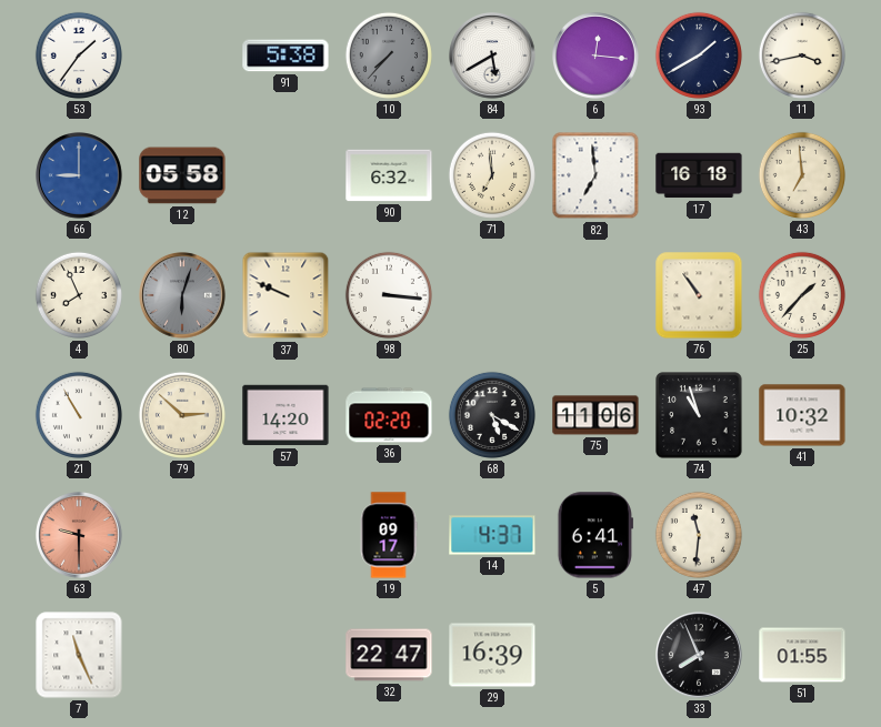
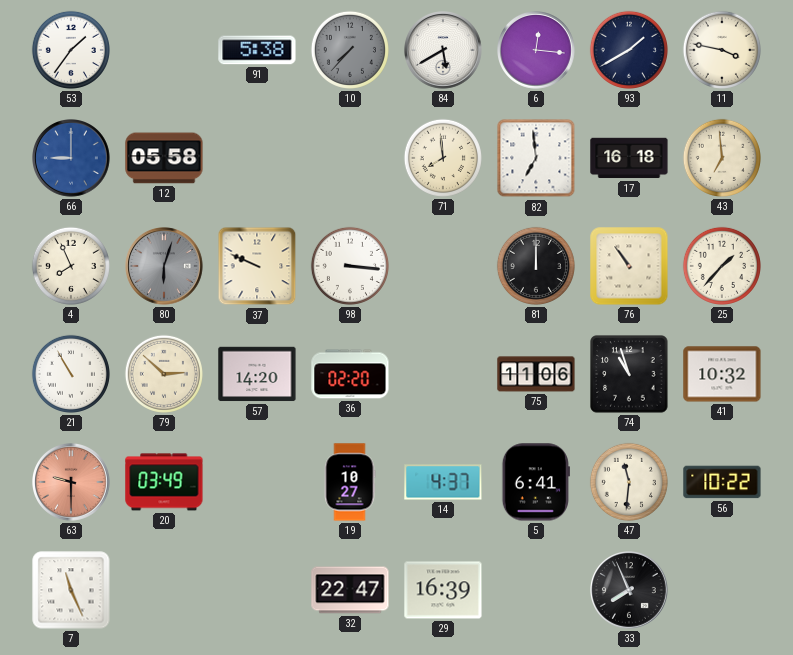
11: 3:43 -> 3:47
90: 6:32 -> none
71: 6:59 -> 7:59
81: none -> 12:00
68: 5:20 -> none
20: none -> 03:49
19: 09:17 -> 10:27
56: none -> 10:22
51: 01:55 -> none
